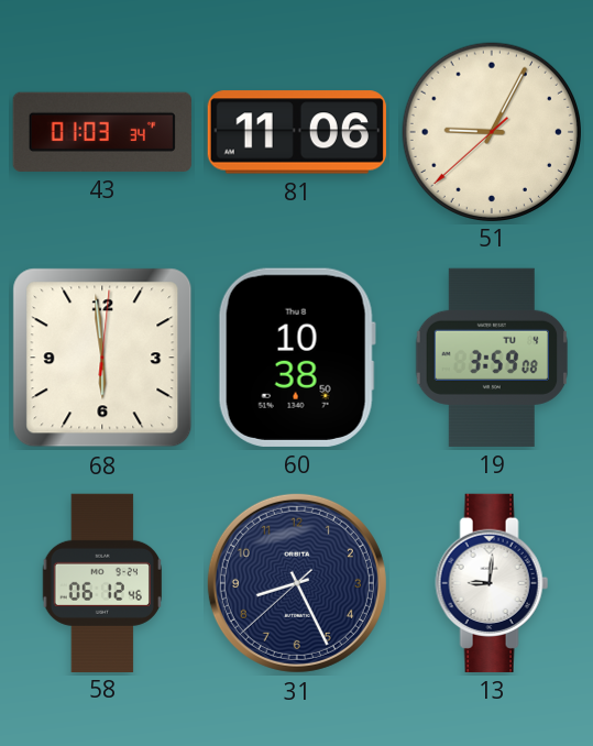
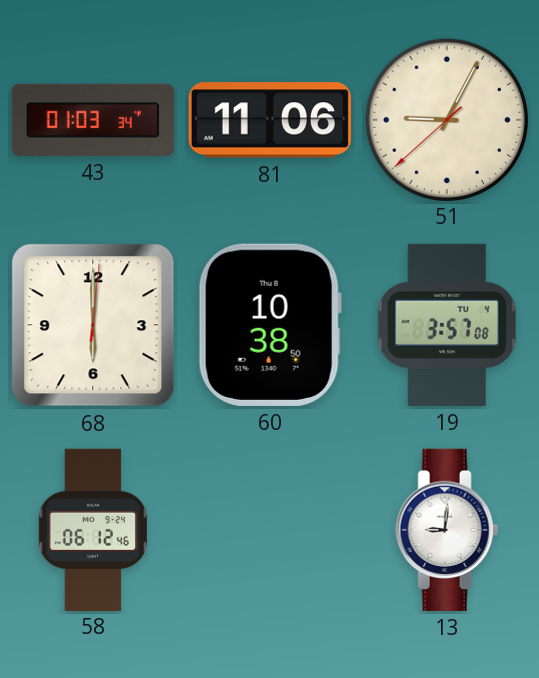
68: 5:59 -> 6:00
19: 3:59 -> 3:57
31: 8:25 -> none
